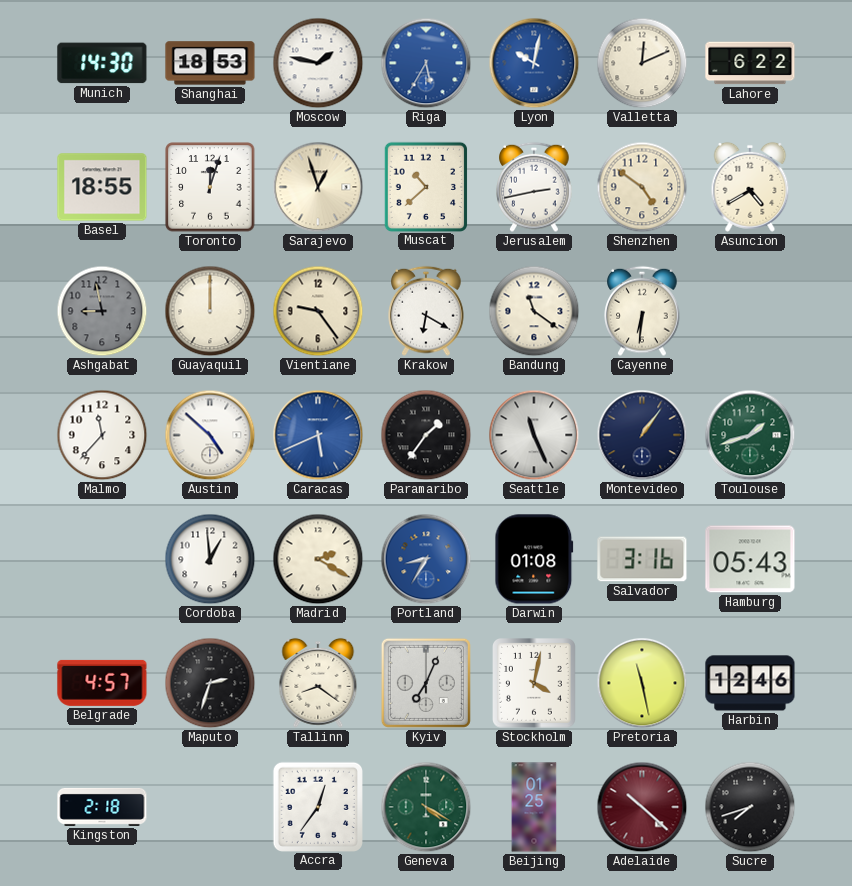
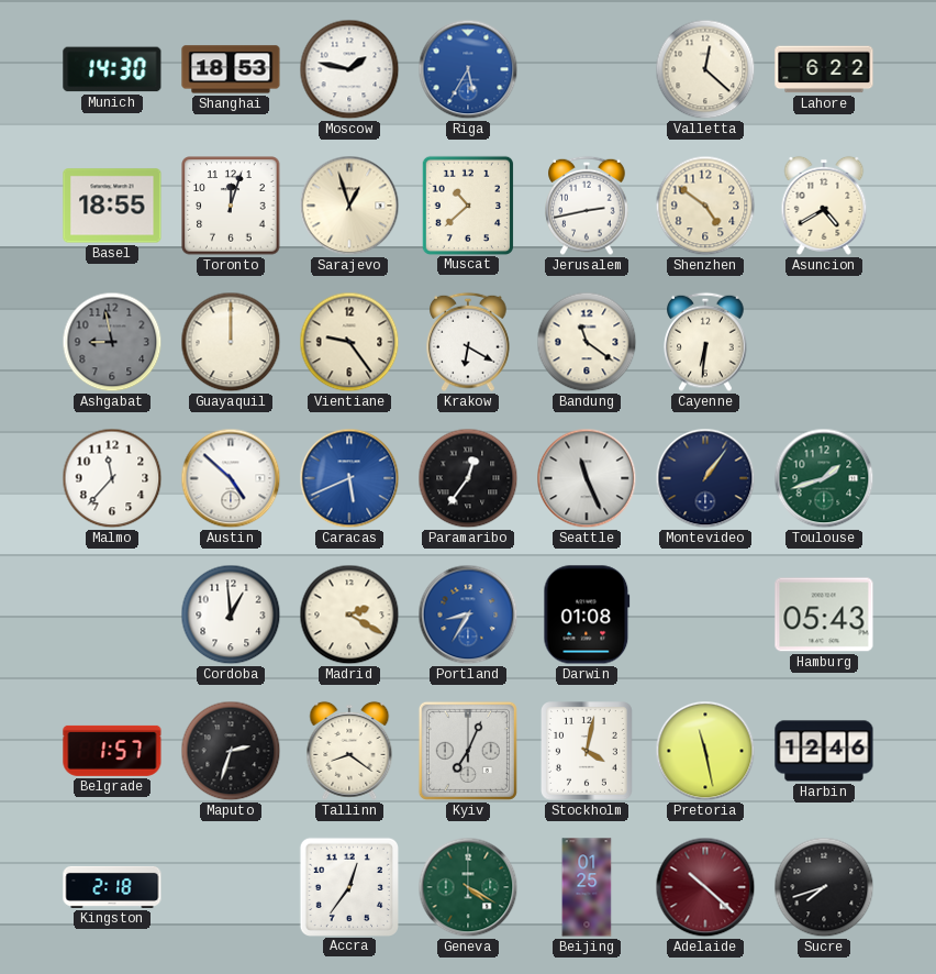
Lyon: 10:02 -> none
Valletta: 12:11 -> 12:22
Paramaribo: 1:36 -> 12:36
Salvador: 3:16 -> none
Belgrade: 4:57 -> 1:57
